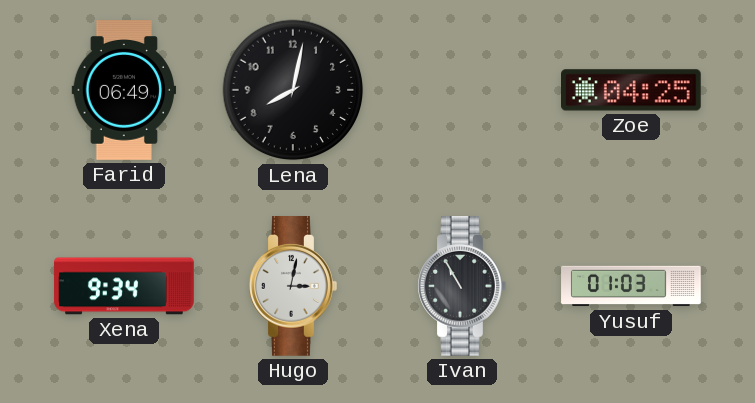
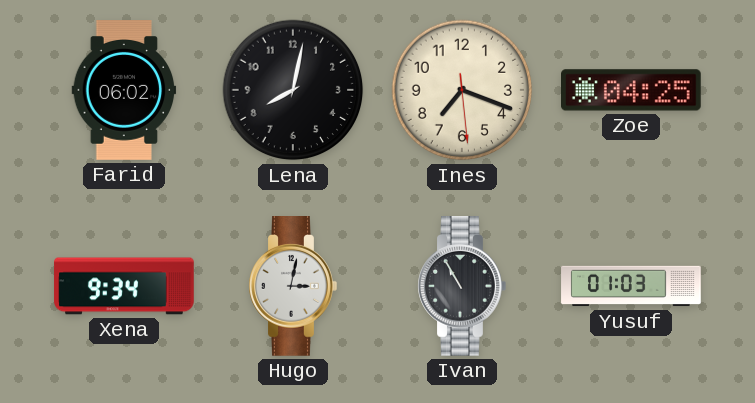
Farid: 06:49 -> 06:02
Ines: none -> 7:18
